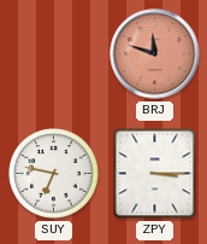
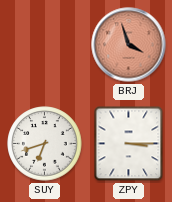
BRJ: 11:48 -> 3:57
SUY: 6:47 -> 6:42
